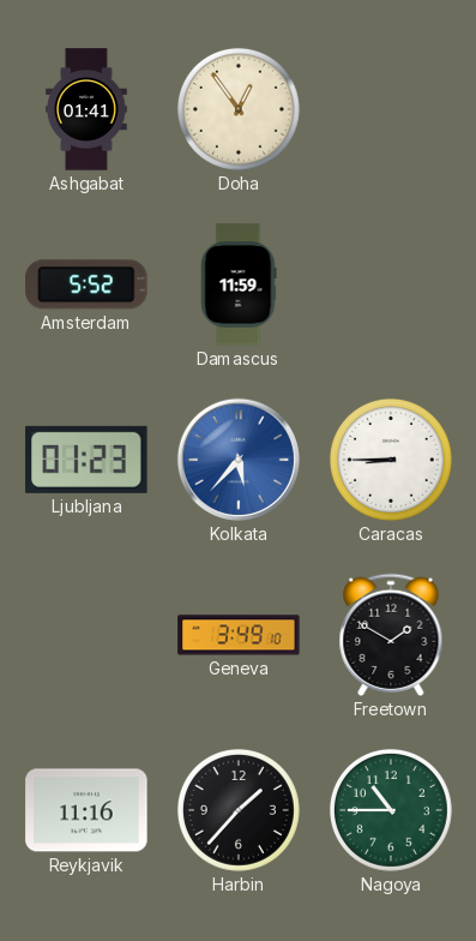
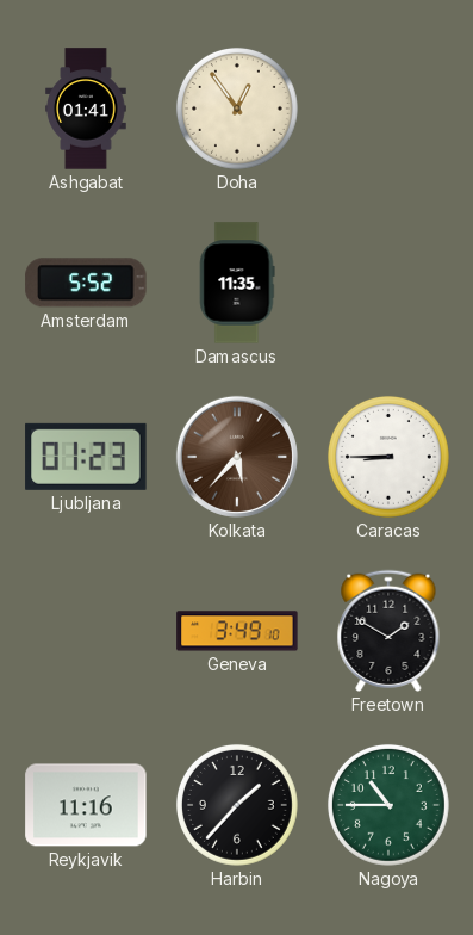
Damascus: 11:59 -> 11:35
Kolkata dial: blue -> brown
